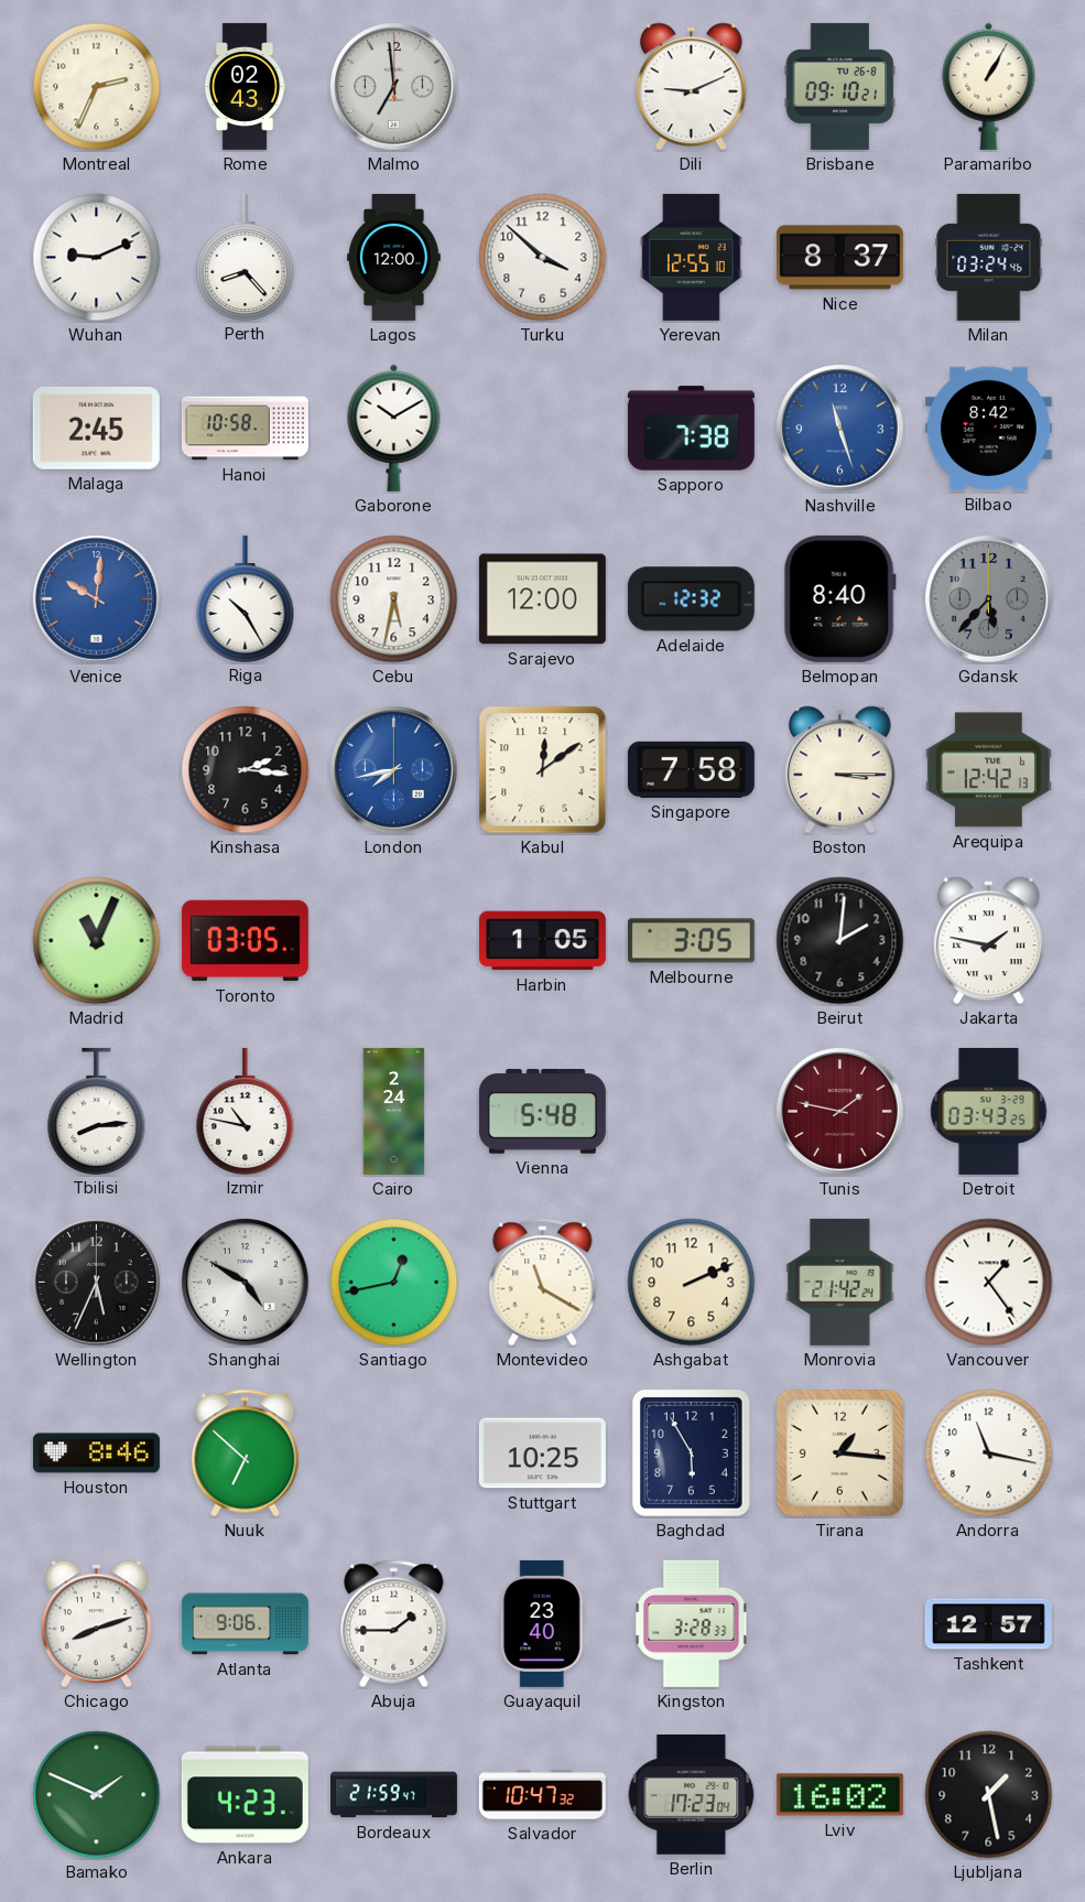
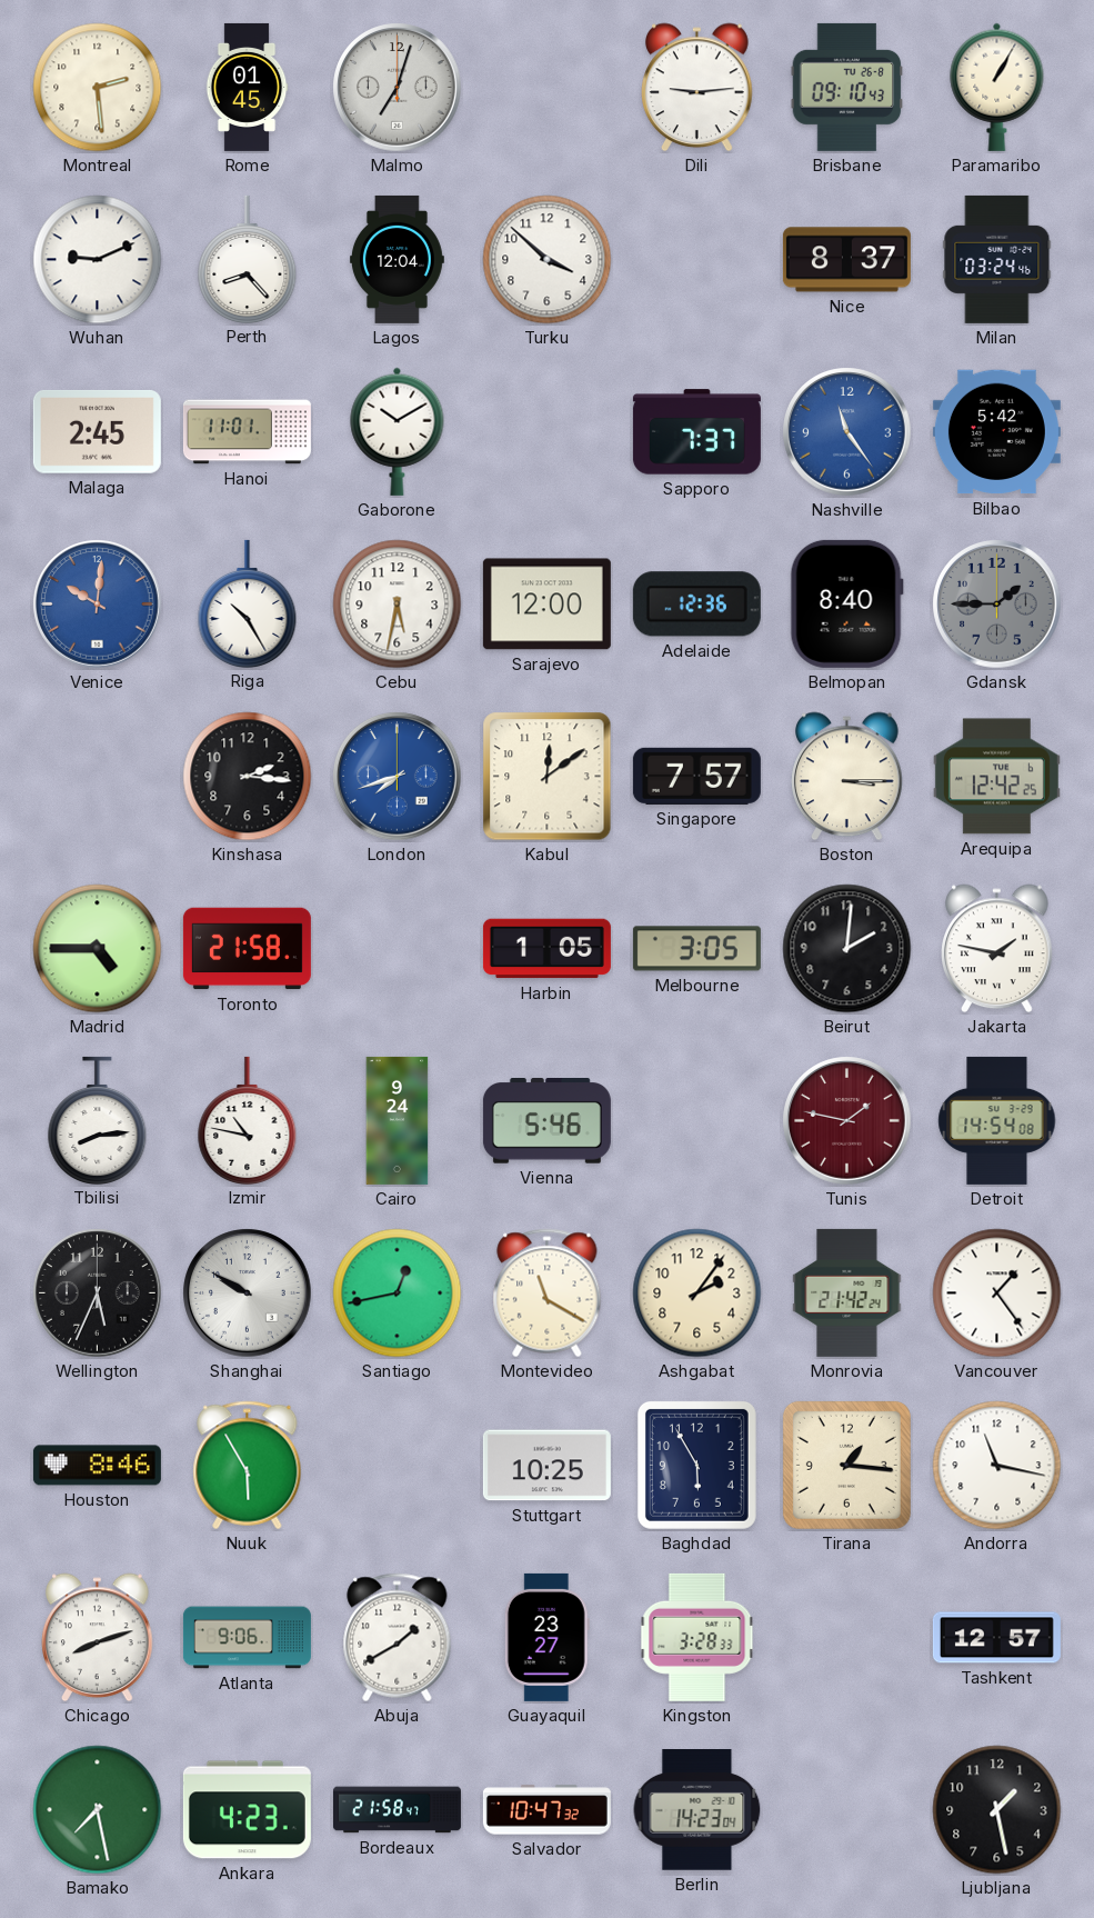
Montreal: 2:34 -> 2:29
Rome: 02:43 -> 01:45
Malmo: 6:59 -> 7:03
Dili: 9:11 -> 9:14
Brisbane: 09:10:21 -> 09:10:43
Lagos: 12:00 -> 12:04
Yerevan: 12:55 -> none
Hanoi: 10:58 -> 11:01
Sapporo: 7:38 -> 7:37
Nashville: 11:27 -> 11:24
Bilbao: 8:42 -> 5:42
Adelaide: 12:32 -> 12:36
Gdansk: 5:37 -> 1:45
London: 7:43 -> 7:42
Singapore: 7:58 -> 7:57
Arequipa: 12:42:13 -> 12:42:25
Madrid: 11:04 -> 4:45
Toronto: 03:05 -> 21:58
Cairo: 2:24 -> 9:24
Vienna: 5:48 -> 5:46
Detroit: 03:43 -> 14:54
Shanghai: 4:50 -> 9:50
Ashgabat: 2:11 -> 2:06
Nuuk: 6:52 -> 5:55
Abuja: 1:45 -> 1:40
Guayaquil: 23:40 -> 23:27
Bamako: 1:49 -> 7:28
Bordeaux: 21:59 -> 21:58
Berlin: 17:23 -> 14:23
Lviv: 16:02 -> none
